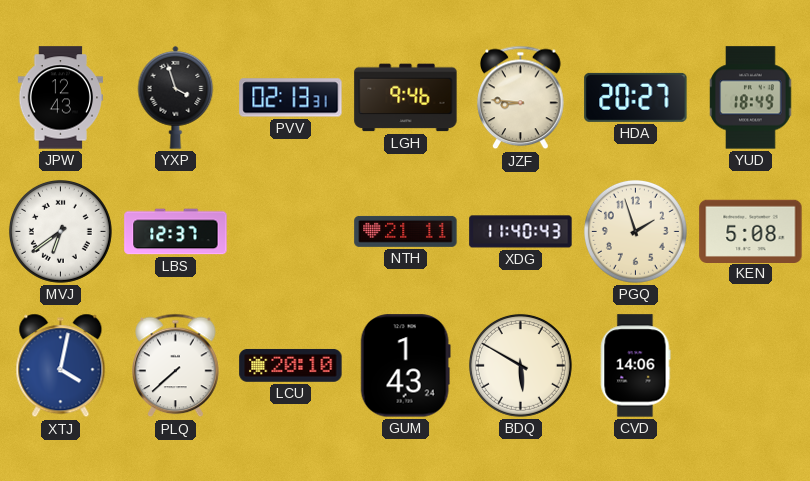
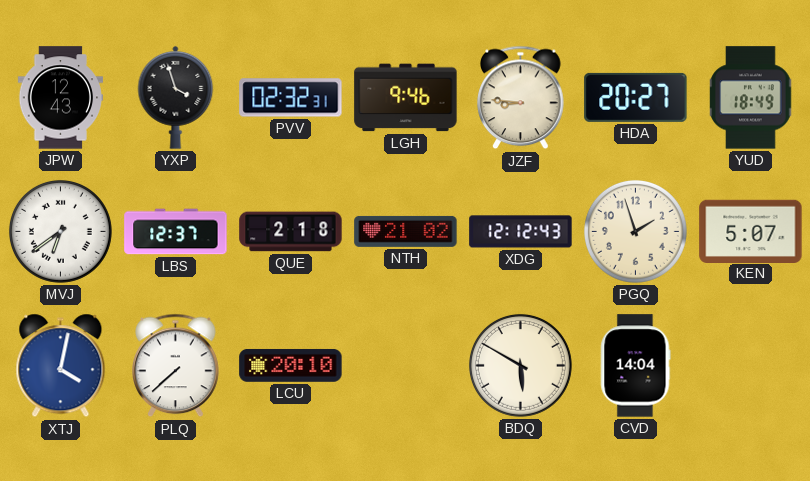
PVV: 02:13 -> 02:32
QUE: none -> 2:18
NTH: 21:11 -> 21:02
XDG: 11:40 -> 12:12
KEN: 5:08 -> 5:07
GUM: 1:43 -> none
CVD: 14:06 -> 14:04
